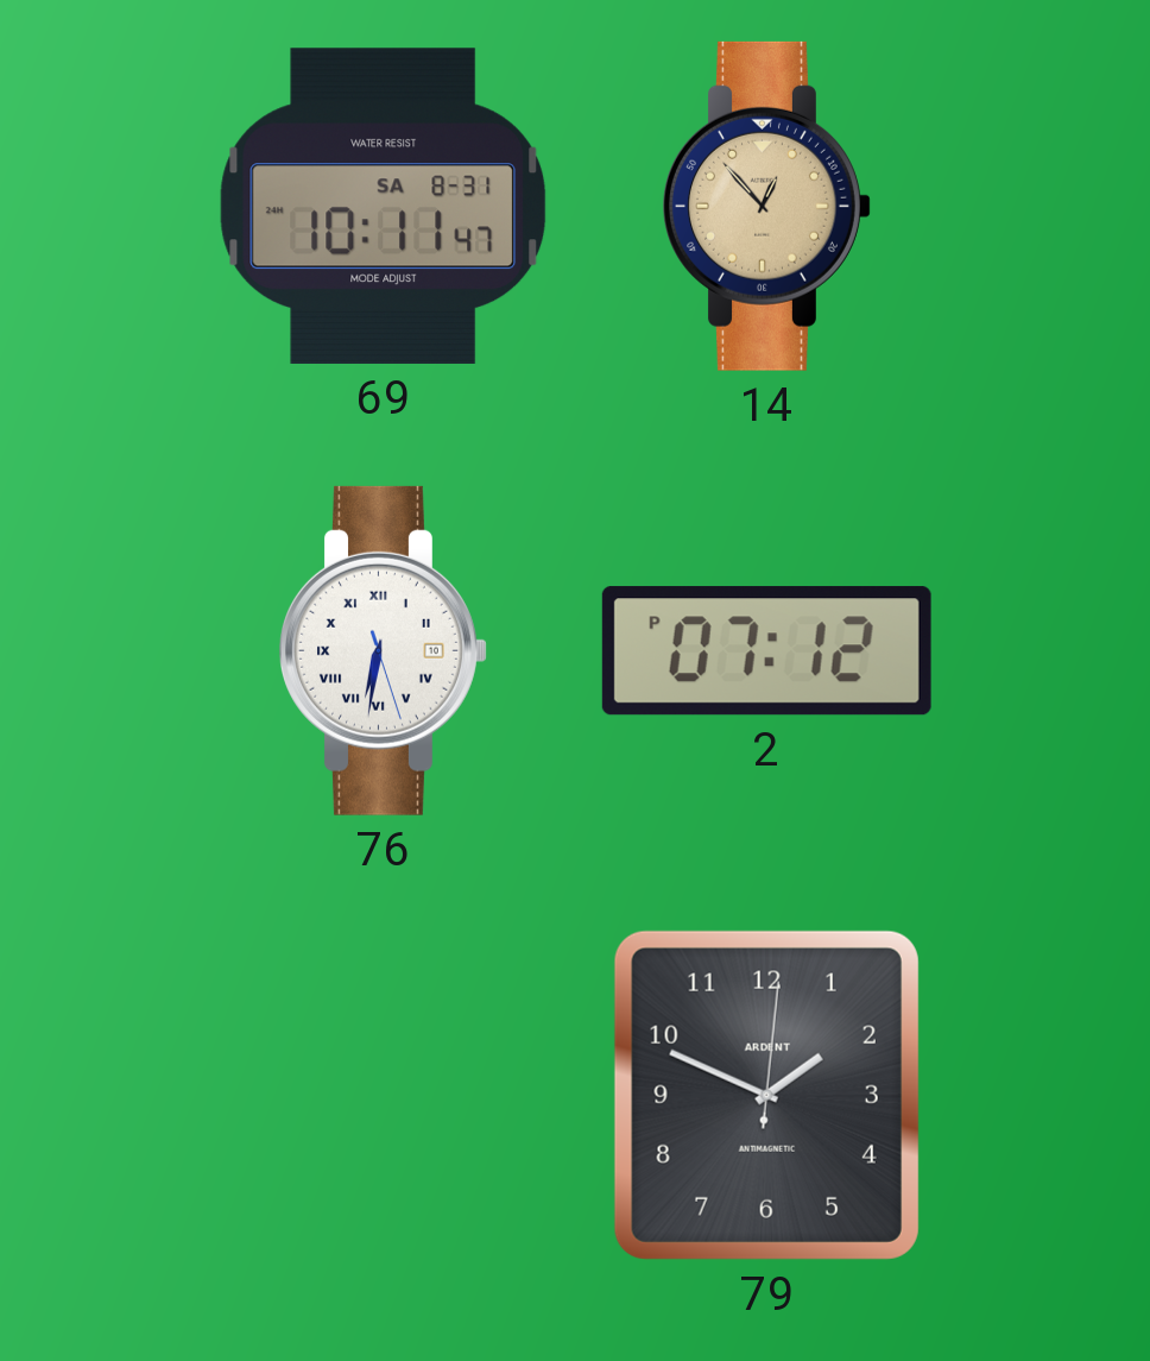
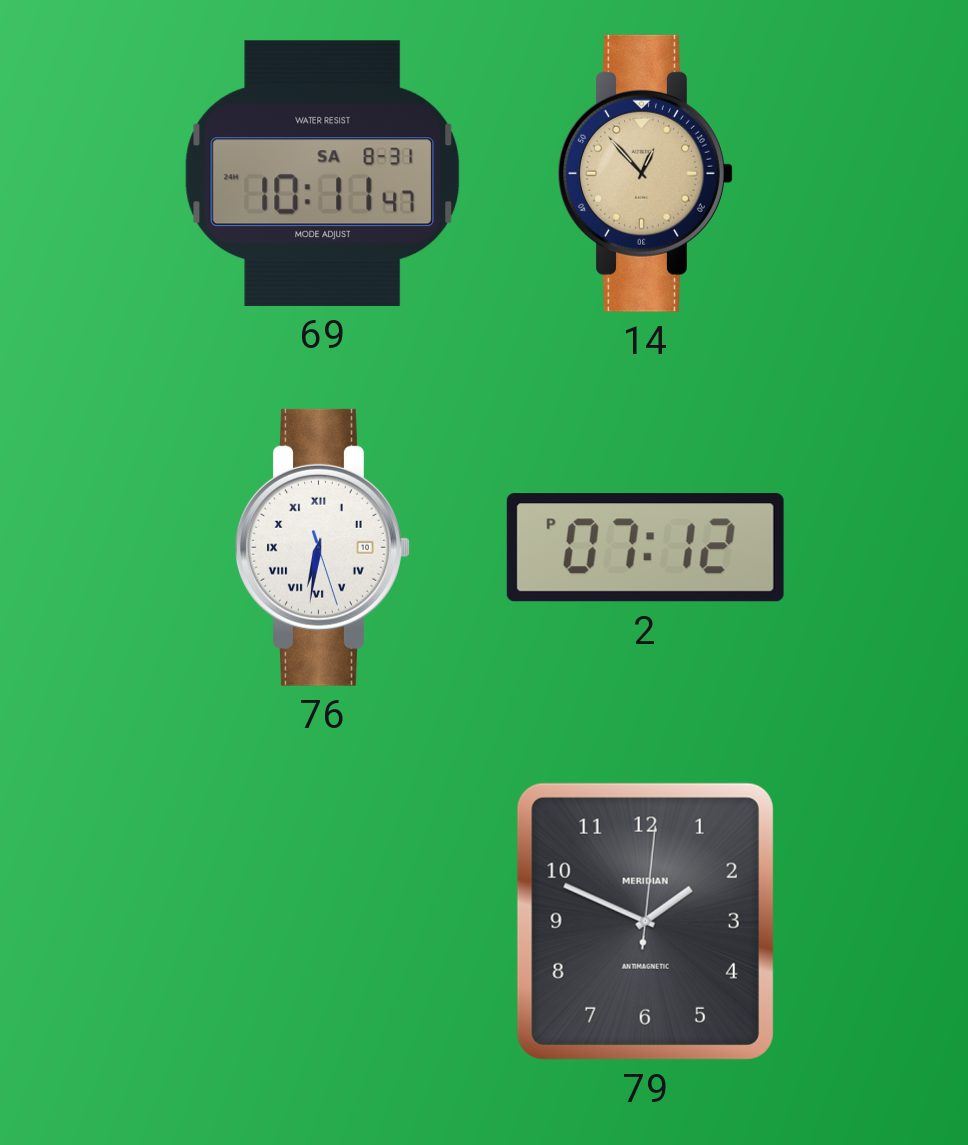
79 brand: ARDENT -> MERIDIAN
